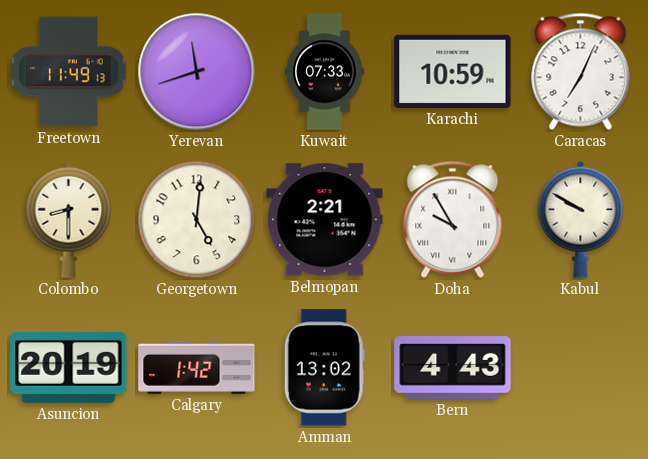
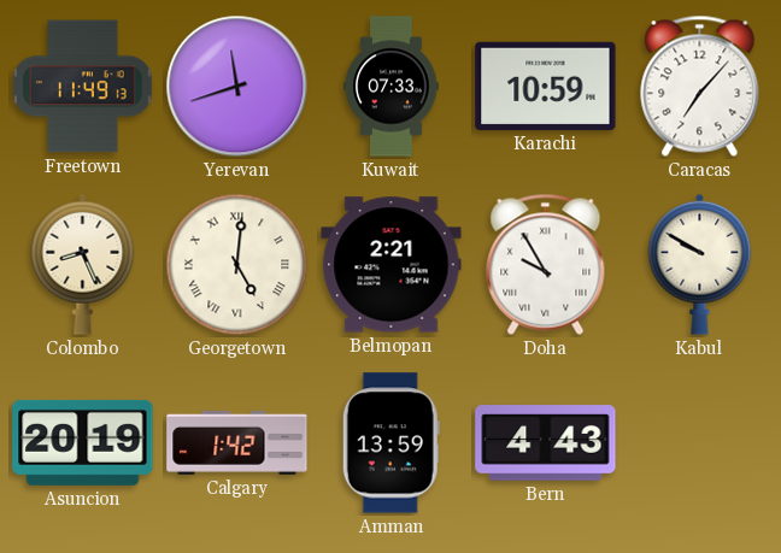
Caracas: 7:04 -> 7:07
Colombo: 8:30 -> 8:26
Georgetown numerals: Arabic -> Roman
Amman: 13:02 -> 13:59
